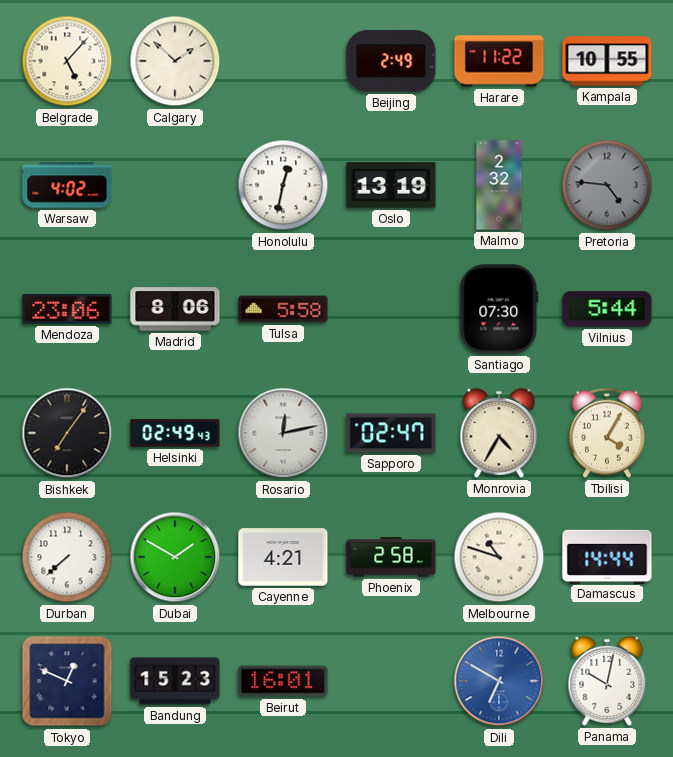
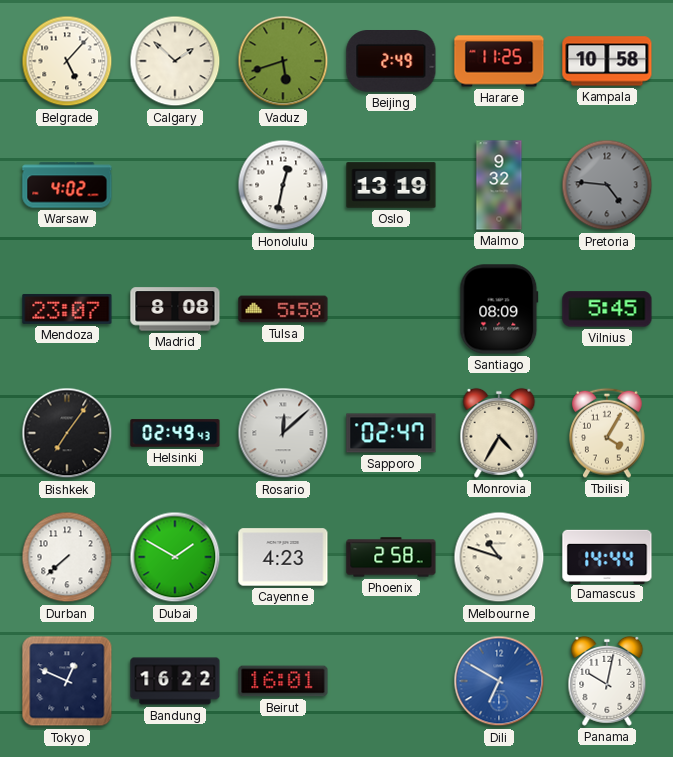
Vaduz: none -> 5:42
Harare: 11:22 -> 11:25
Kampala: 10:55 -> 10:58
Malmo: 2:32 -> 9:32
Mendoza: 23:06 -> 23:07
Madrid: 8:06 -> 8:08
Santiago: 07:30 -> 08:09
Vilnius: 5:44 -> 5:45
Rosario: 12:13 -> 12:08
Cayenne: 4:21 -> 4:23
Bandung: 15:23 -> 16:22
